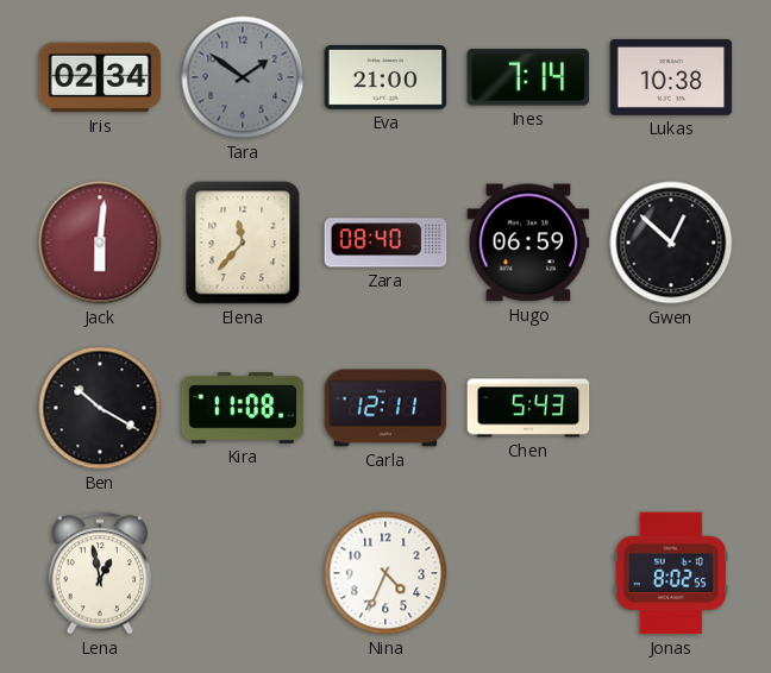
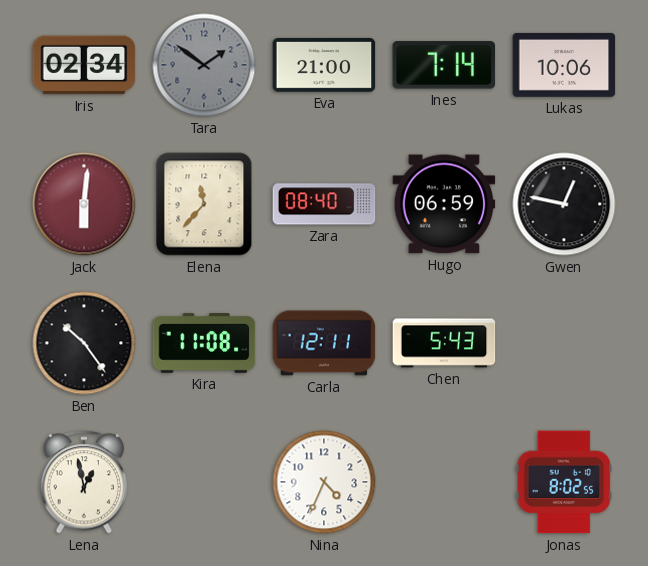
Lukas: 10:38 -> 10:06
Gwen: 12:52 -> 12:47
Ben: 10:20 -> 10:24
